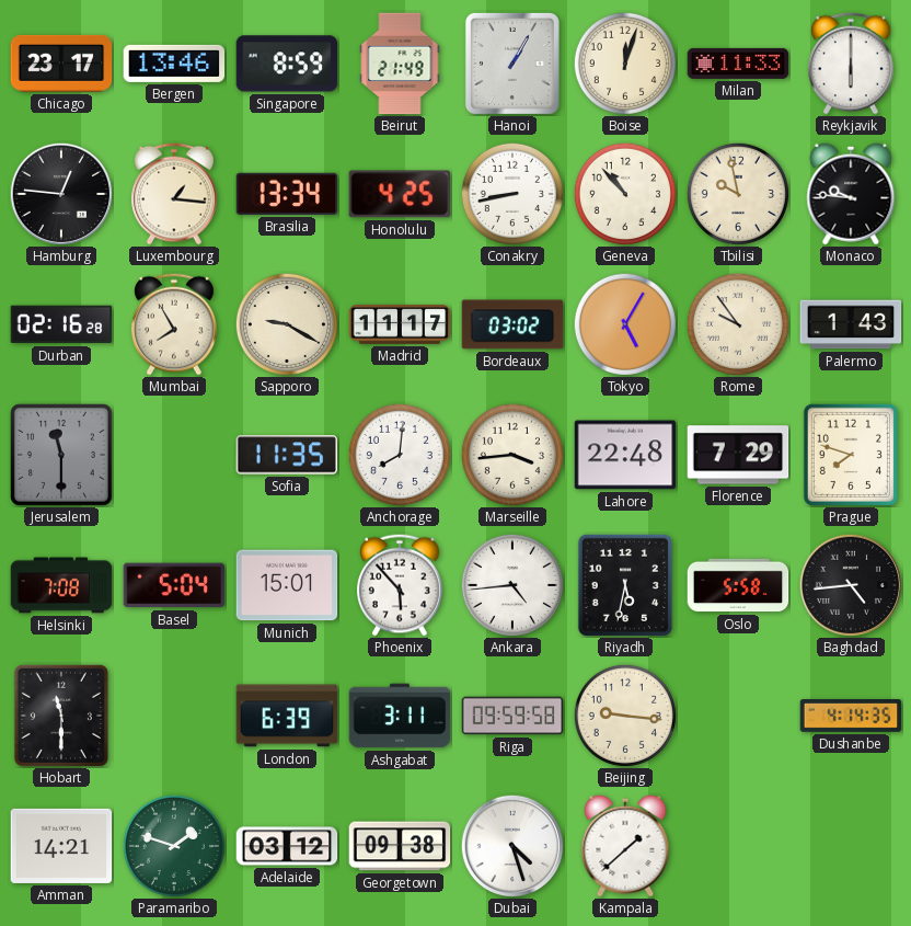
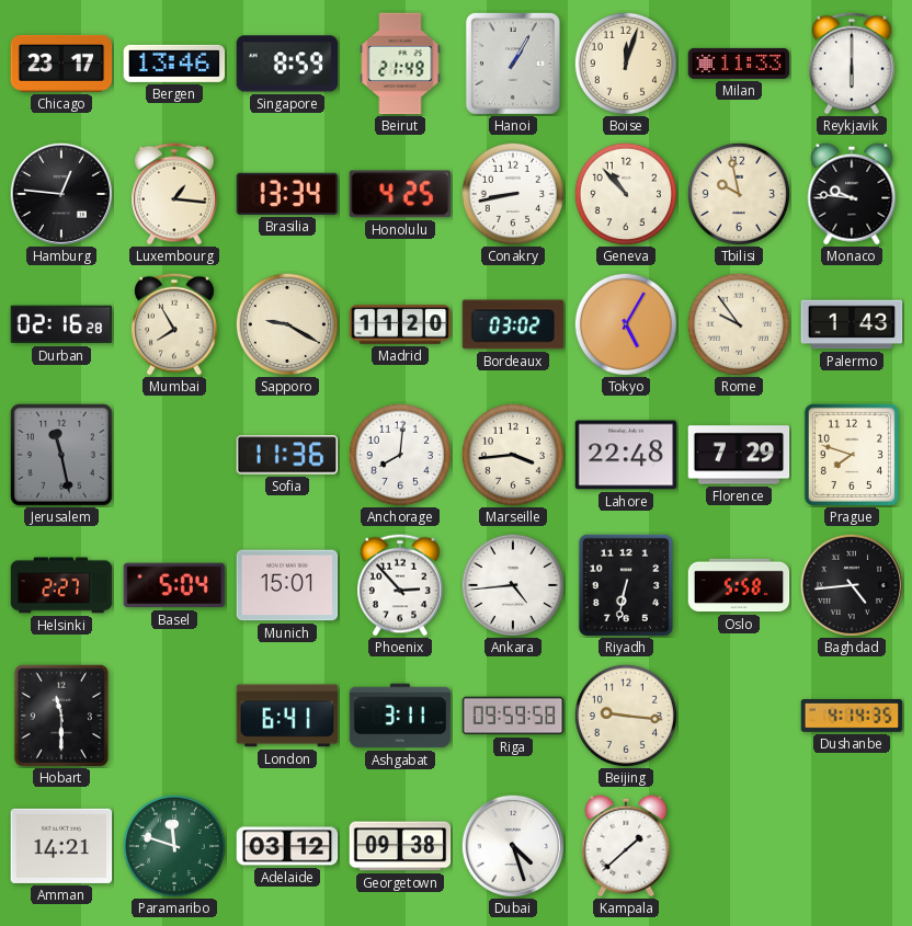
Madrid: 11:17 -> 11:20
Jerusalem: 11:30 -> 11:28
Sofia: 11:35 -> 11:36
Helsinki: 7:08 -> 2:27
Phoenix: 5:53 -> 2:53
Riyadh: 5:32 -> 6:32
London: 6:39 -> 6:41
Paramaribo: 1:48 -> 11:48
